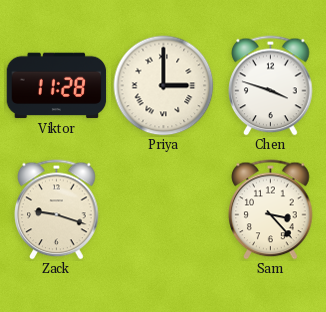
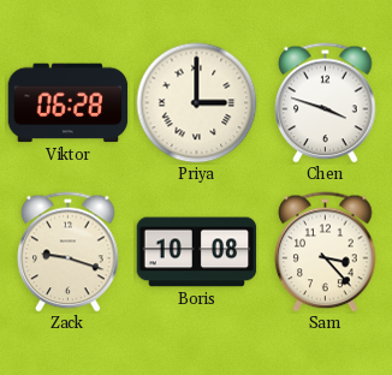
Viktor: 11:28 -> 06:28
Boris: none -> 10:08
